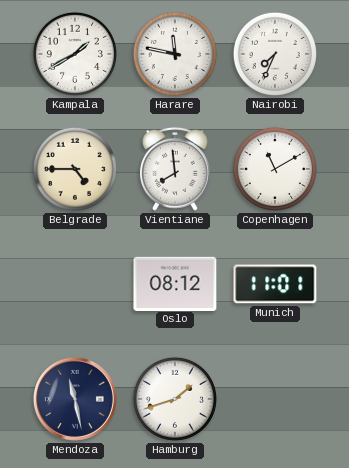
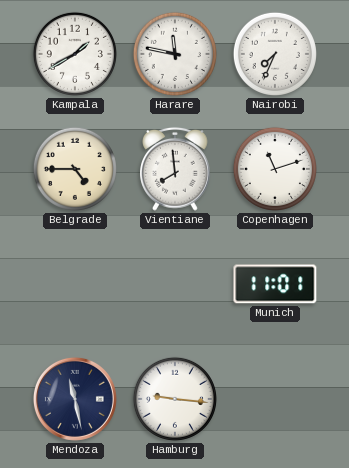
Copenhagen: 11:10 -> 11:12
Oslo: 08:12 -> none
Hamburg: 1:42 -> 9:16
